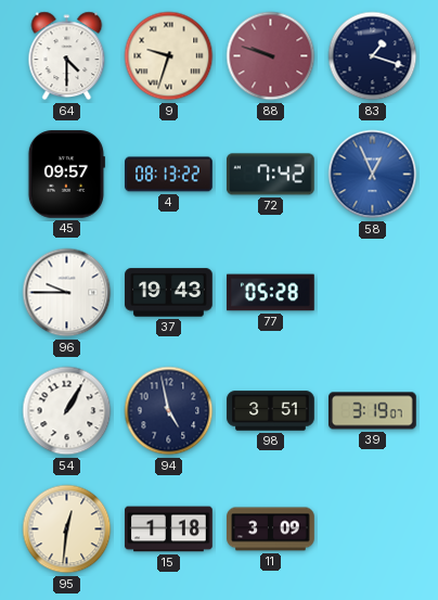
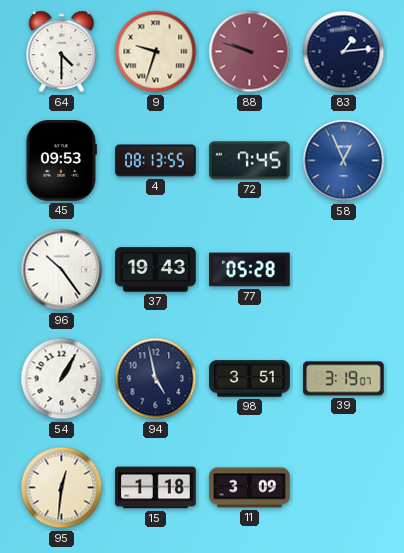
83: 1:18 -> 1:14
45: 09:57 -> 09:53
4: 08:13:22 -> 08:13:55
72: 7:42 -> 7:45
96: 9:45 -> 10:24
